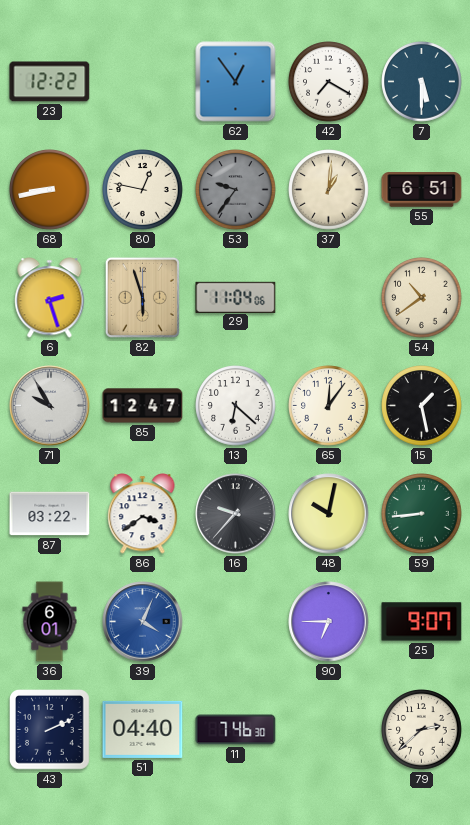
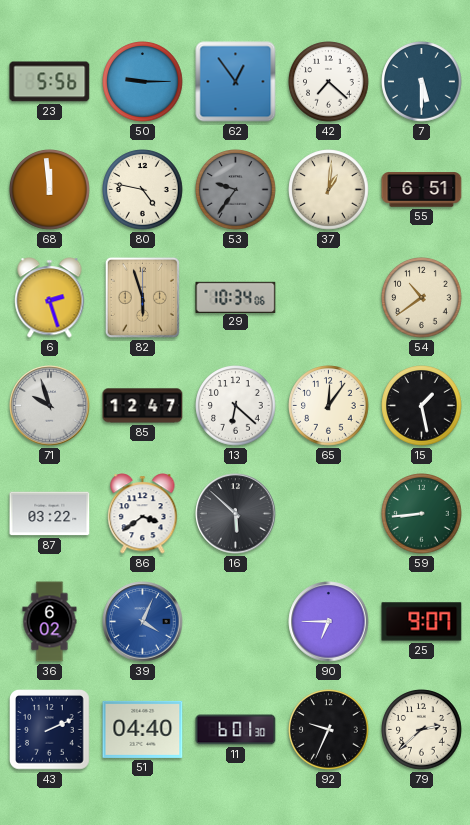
23: 12:22 -> 5:56
50: none -> 9:15
42: 7:20 -> 7:22
68: 8:43 -> 11:59
80: 12:47 -> 4:47
29: 11:04 -> 10:34
71: 9:55 -> 9:57
16: 9:37 -> 5:52
48: 10:02 -> none
36: 6:01 -> 6:02
11: 7:46 -> 6:01
92: none -> 9:34
